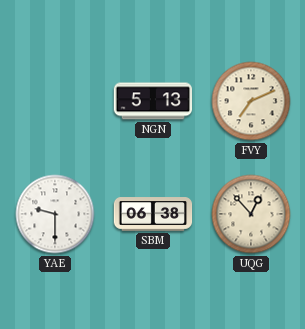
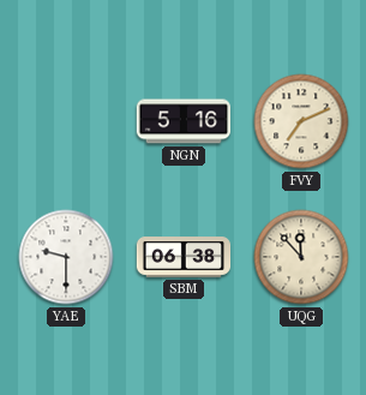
NGN: 5:13 -> 5:16
UQG: 12:53 -> 11:53
